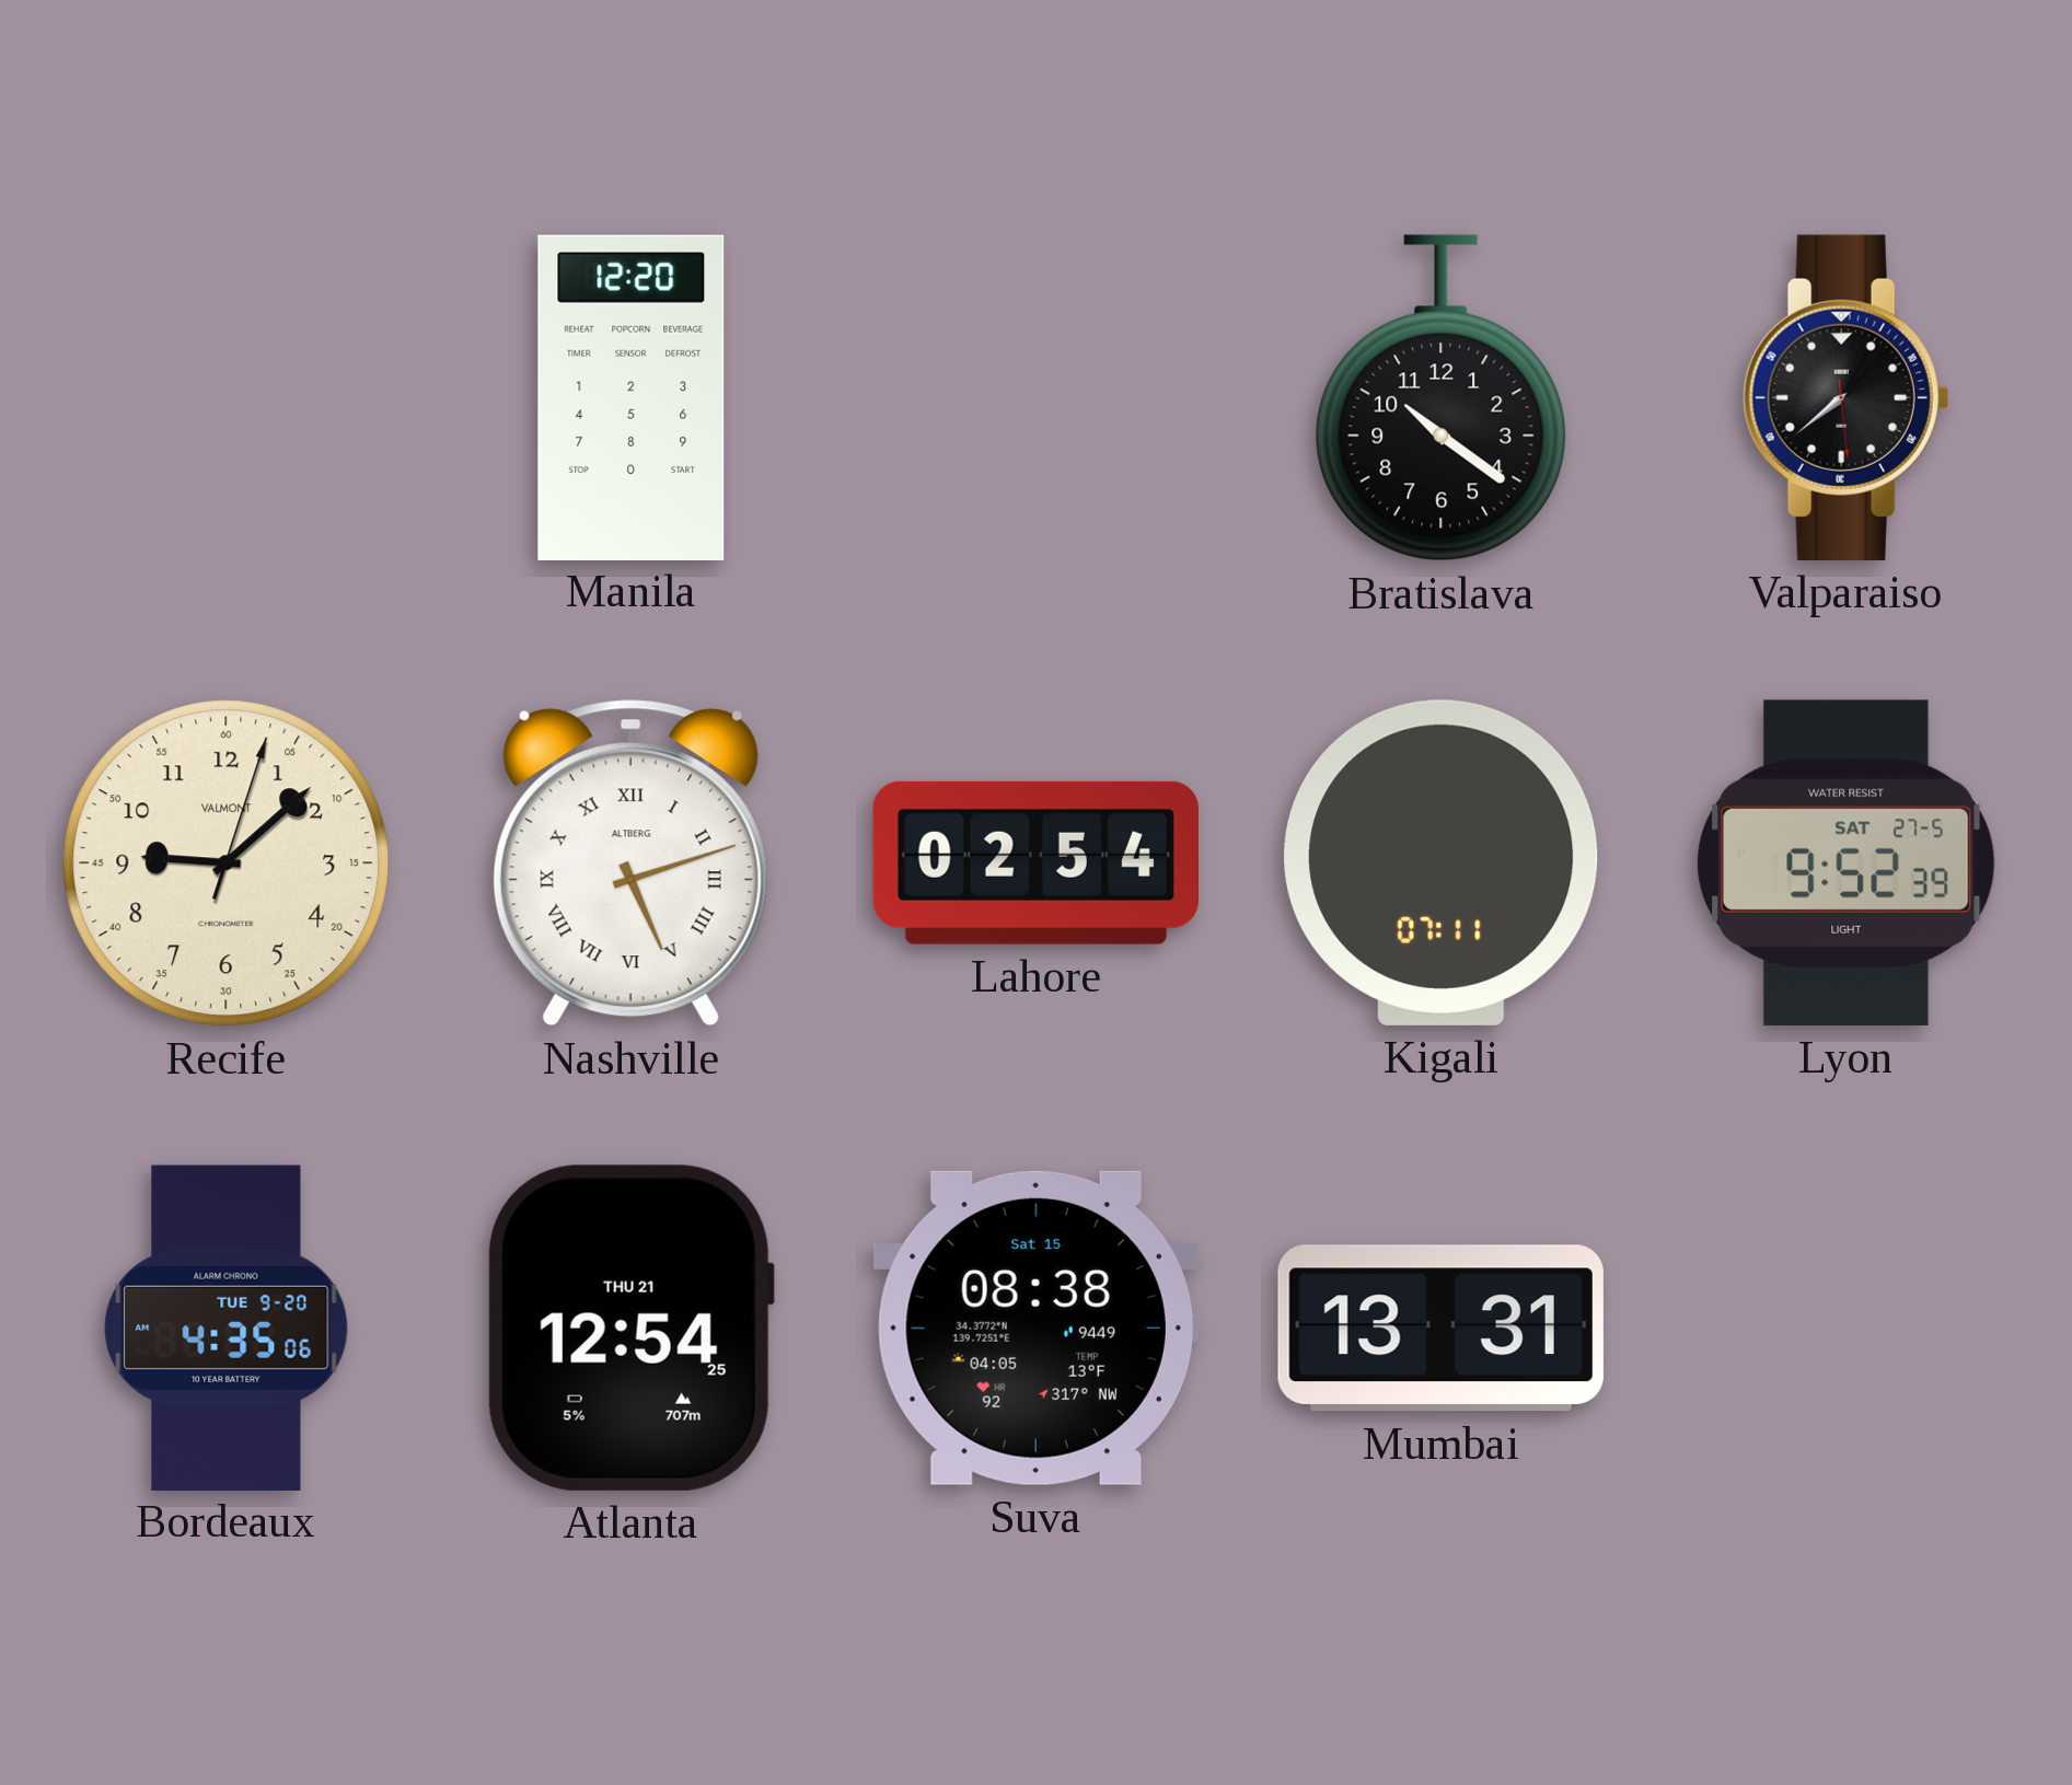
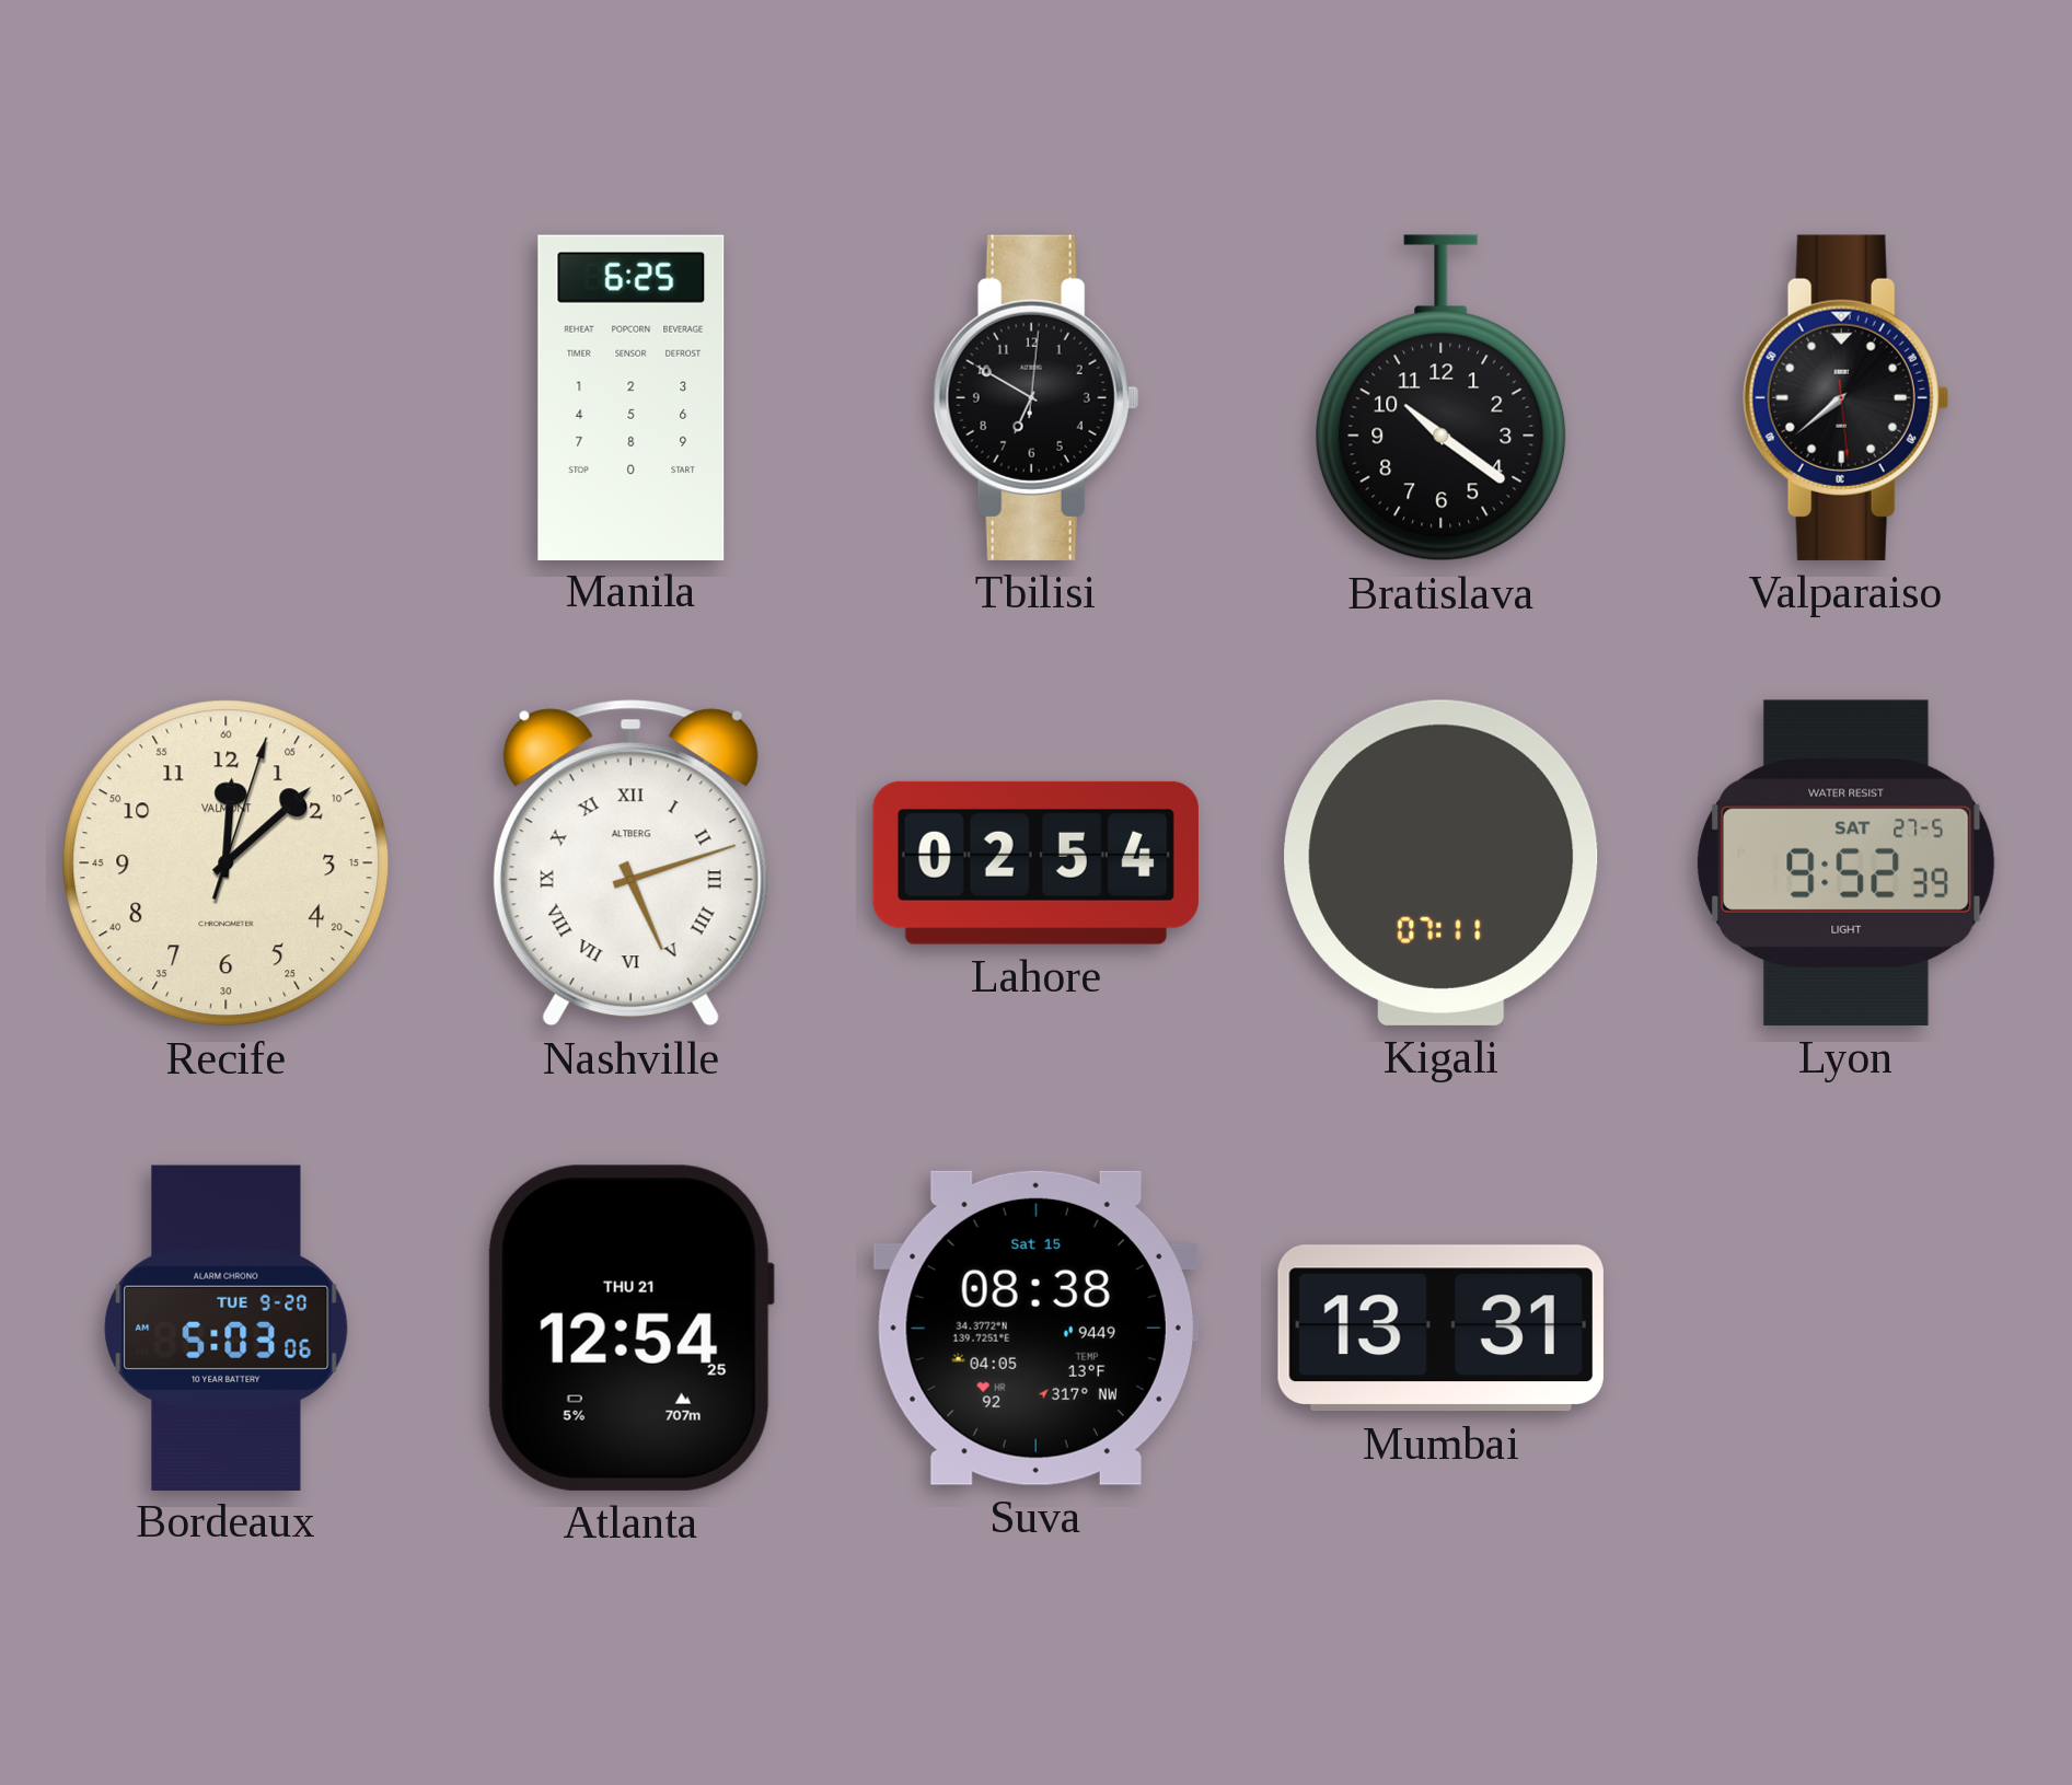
Manila: 12:20 -> 6:25
Tbilisi: none -> 6:50
Recife: 9:08 -> 12:08
Bordeaux: 4:35 -> 5:03
